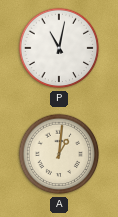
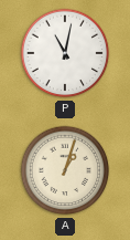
A: 1:01 -> 1:03
